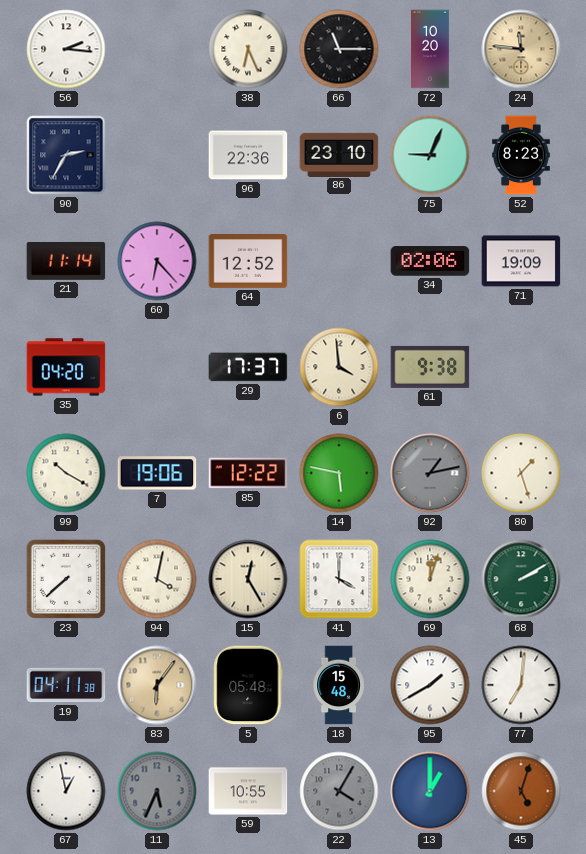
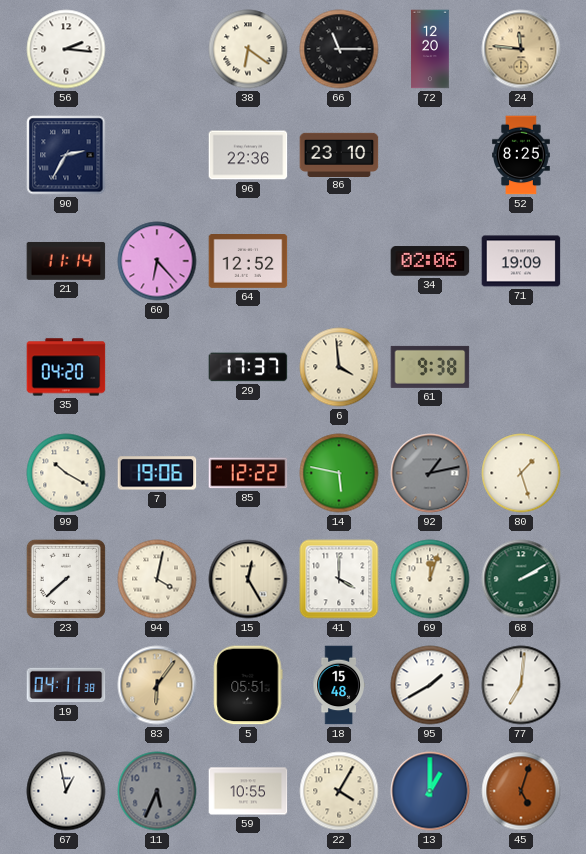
38: 6:26 -> 6:21
72: 10:20 -> 12:20
75: 9:04 -> none
52: 8:23 -> 8:25
5: 05:48 -> 05:51
22 dial: grey -> cream
